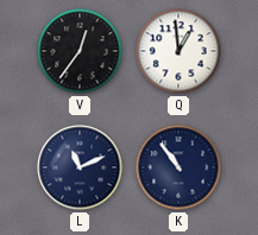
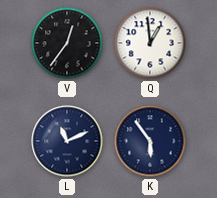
K: 10:54 -> 5:54
